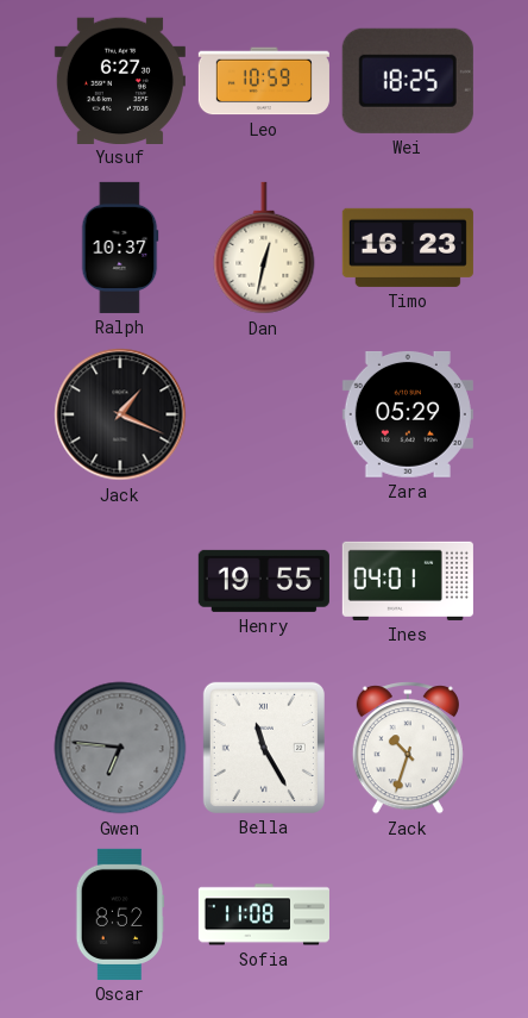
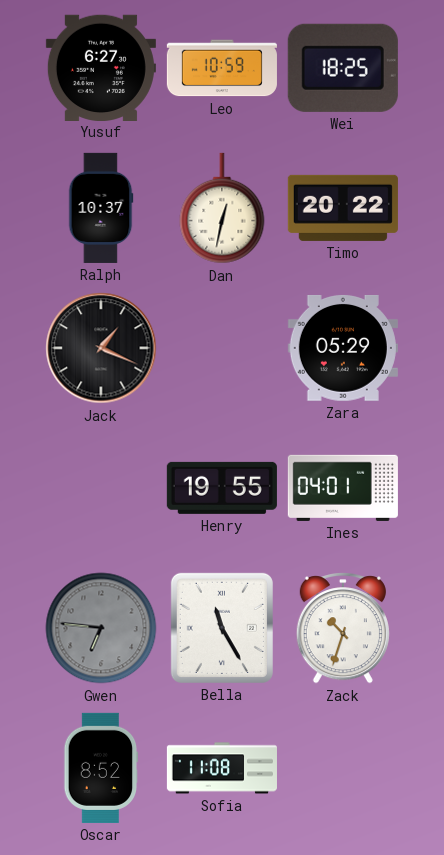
Timo: 16:23 -> 20:22
